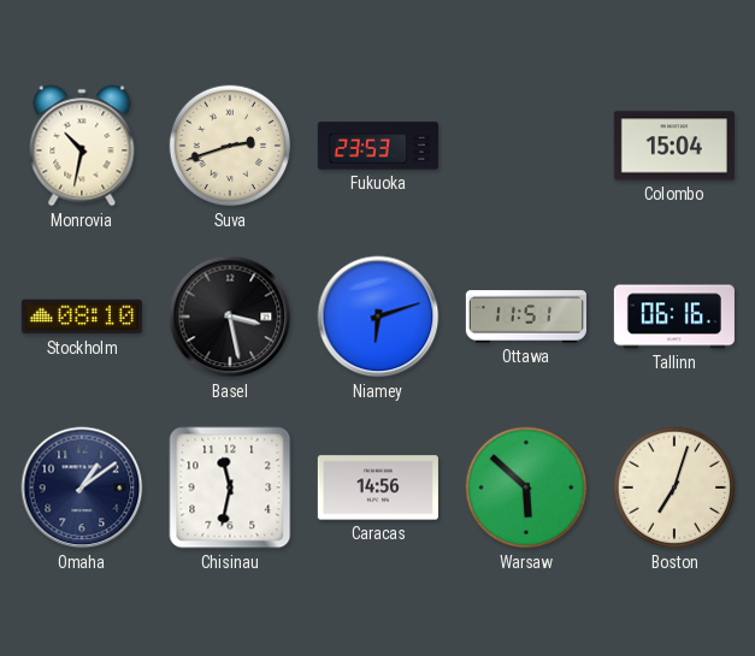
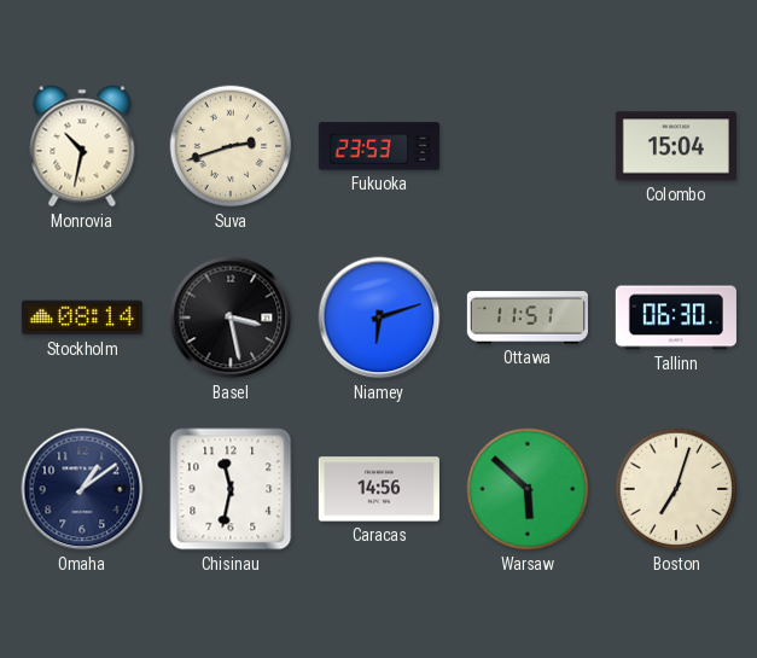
Stockholm: 08:10 -> 08:14
Tallinn: 06:16 -> 06:30
